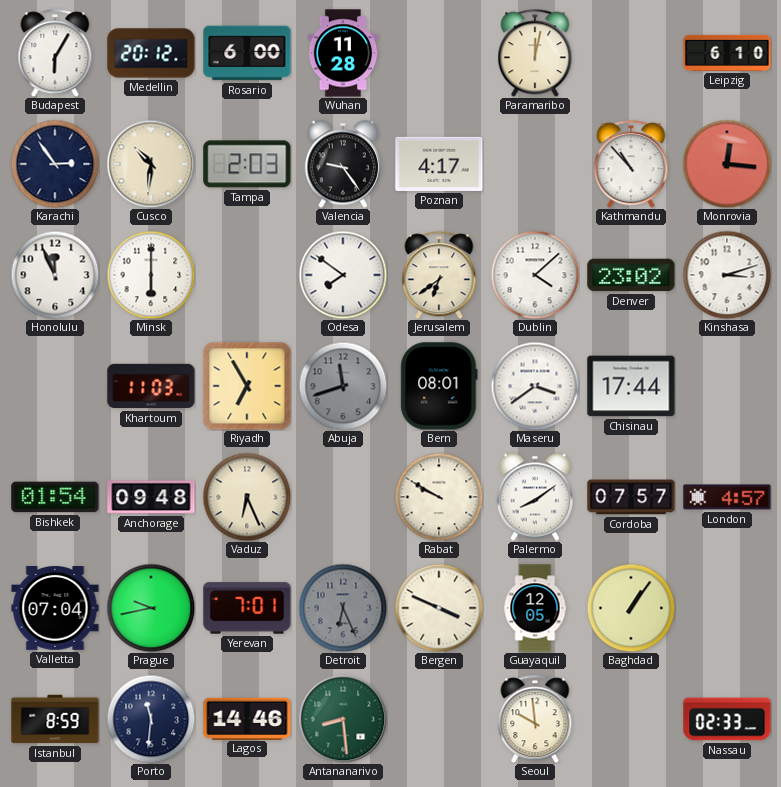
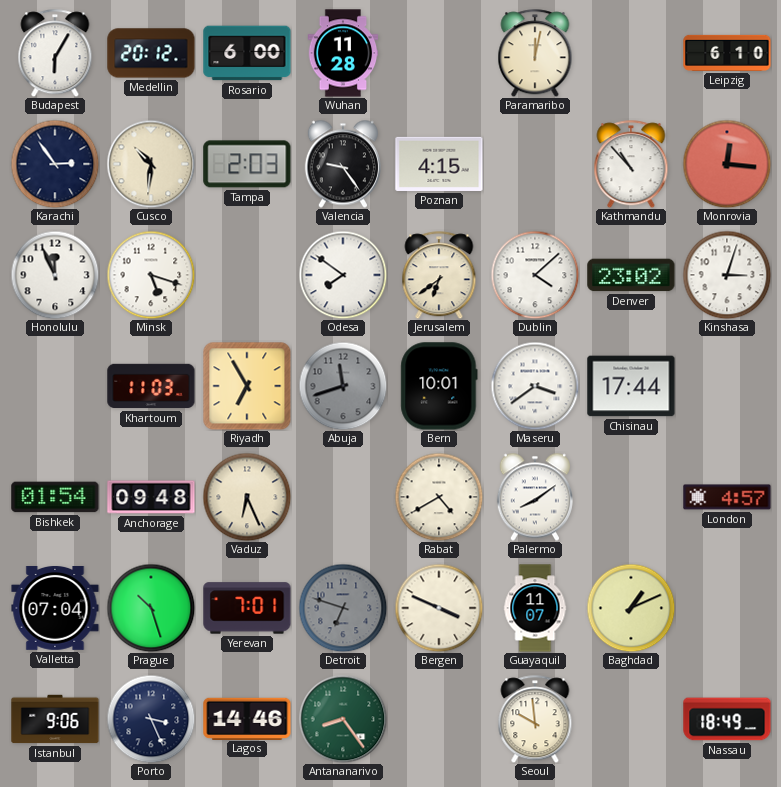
Poznan: 4:17 -> 4:15
Minsk: 6:00 -> 5:18
Kinshasa: 3:12 -> 3:03
Bern: 08:01 -> 10:01
Rabat: 9:50 -> 4:40
Cordoba: 07:57 -> none
Prague: 9:43 -> 10:27
Detroit: 6:26 -> 6:48
Guayaquil: 12:05 -> 11:07
Baghdad: 1:06 -> 1:11
Istanbul: 8:59 -> 9:06
Porto: 11:31 -> 3:26
Antananarivo: 8:29 -> 8:24
Nassau: 02:33 -> 18:49
